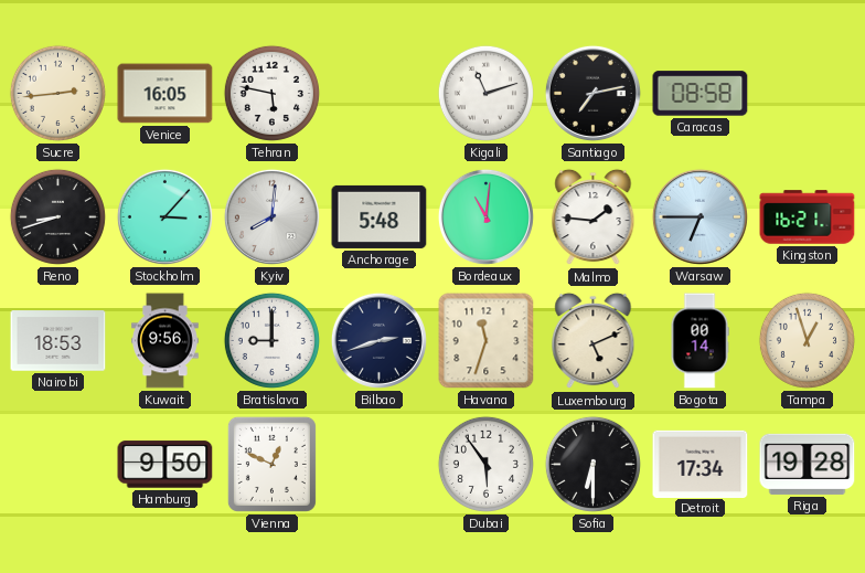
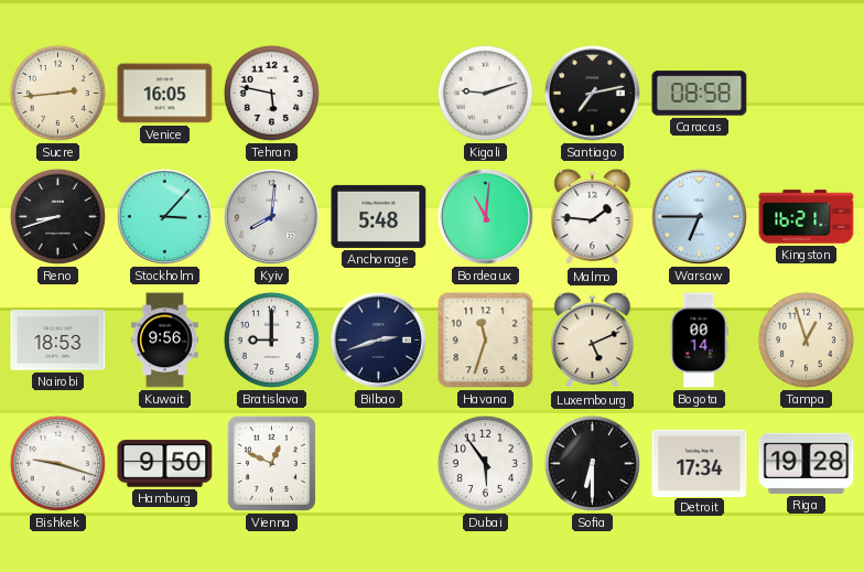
Kigali: 11:12 -> 9:12
Bishkek: none -> 9:18
